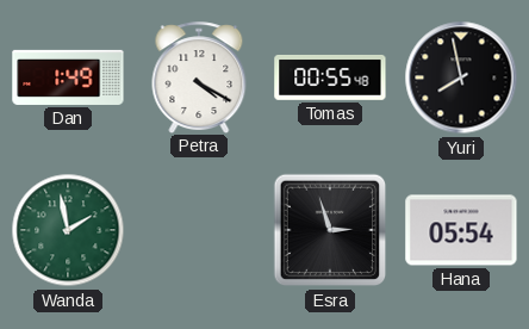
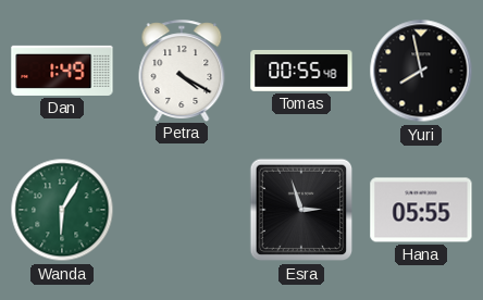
Wanda: 1:58 -> 6:05
Hana: 05:54 -> 05:55
